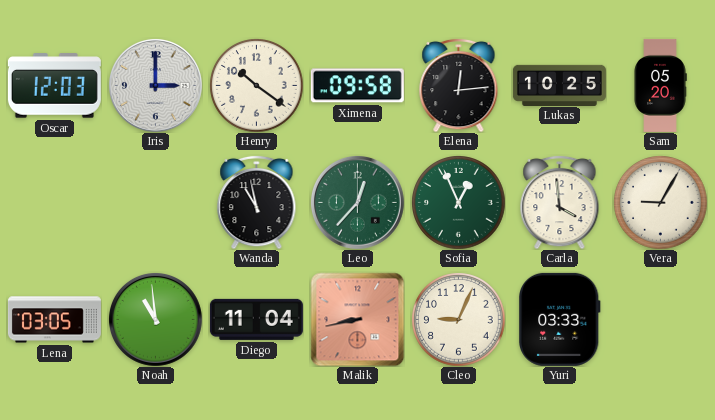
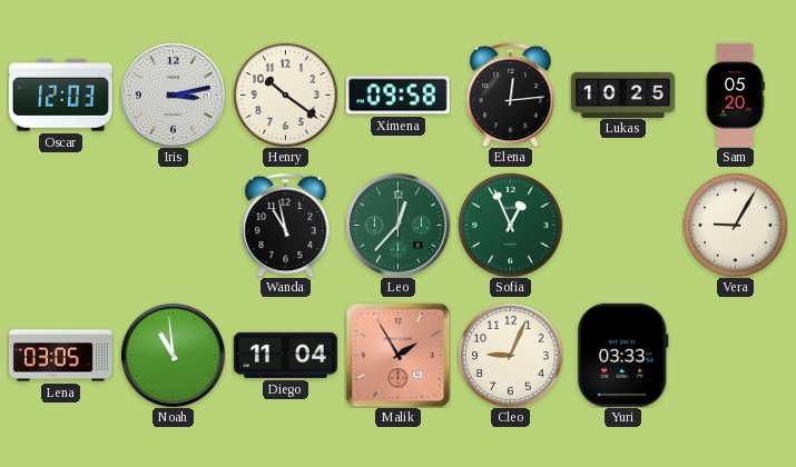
Iris: 3:00 -> 3:13
Carla: 3:59 -> none
Malik: 8:43 -> 1:55
